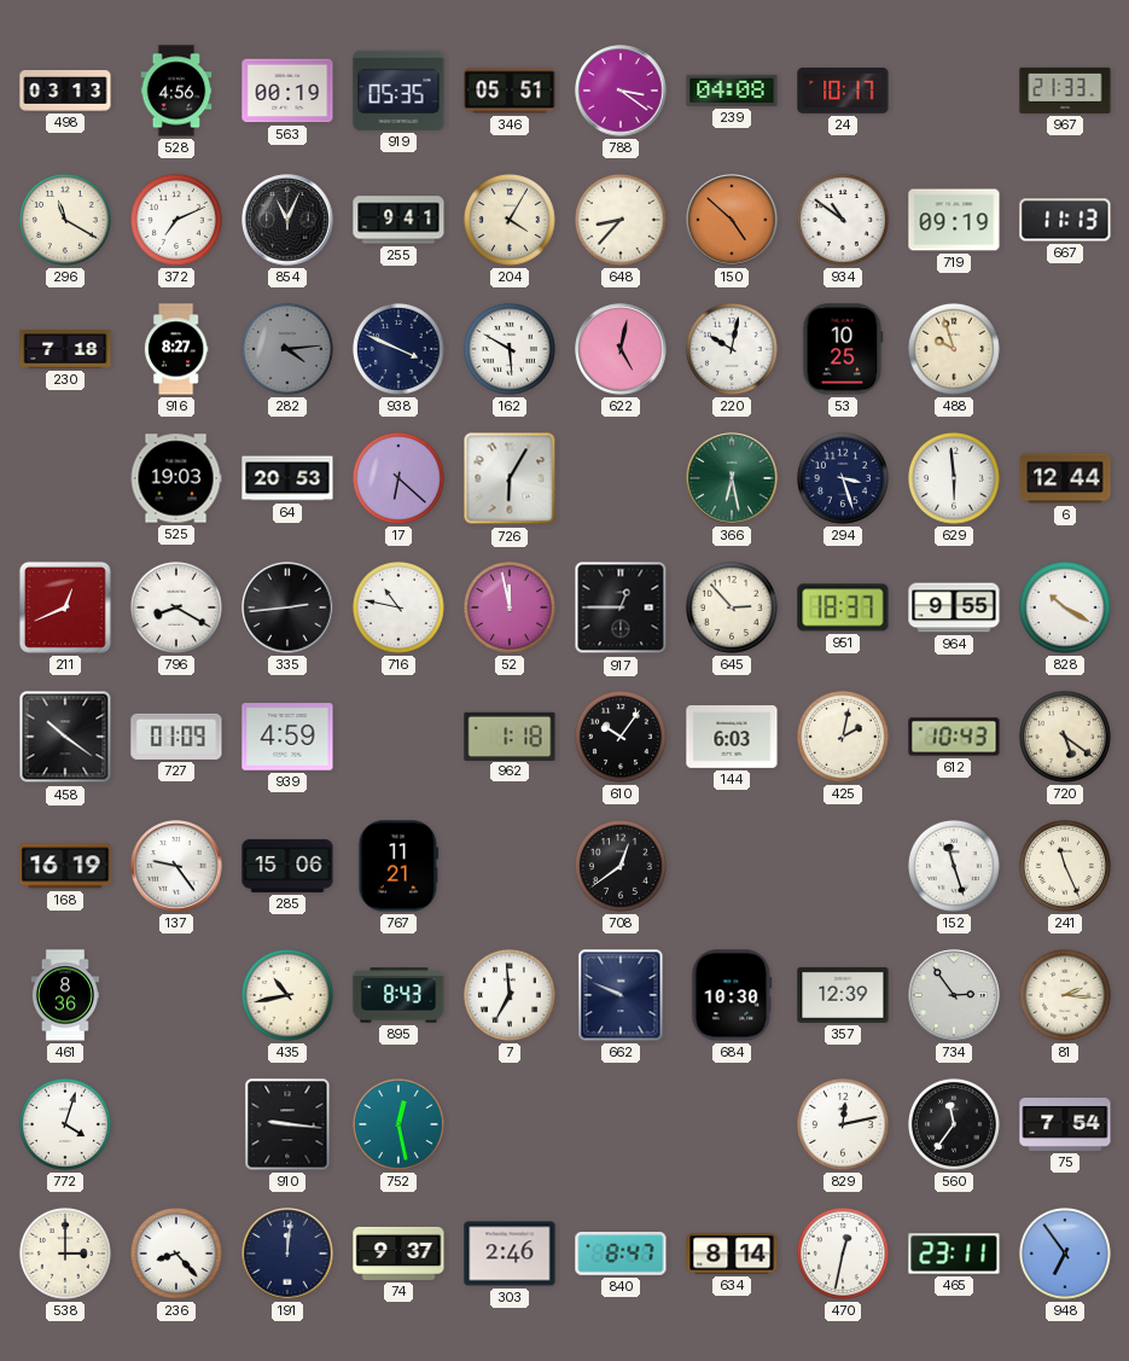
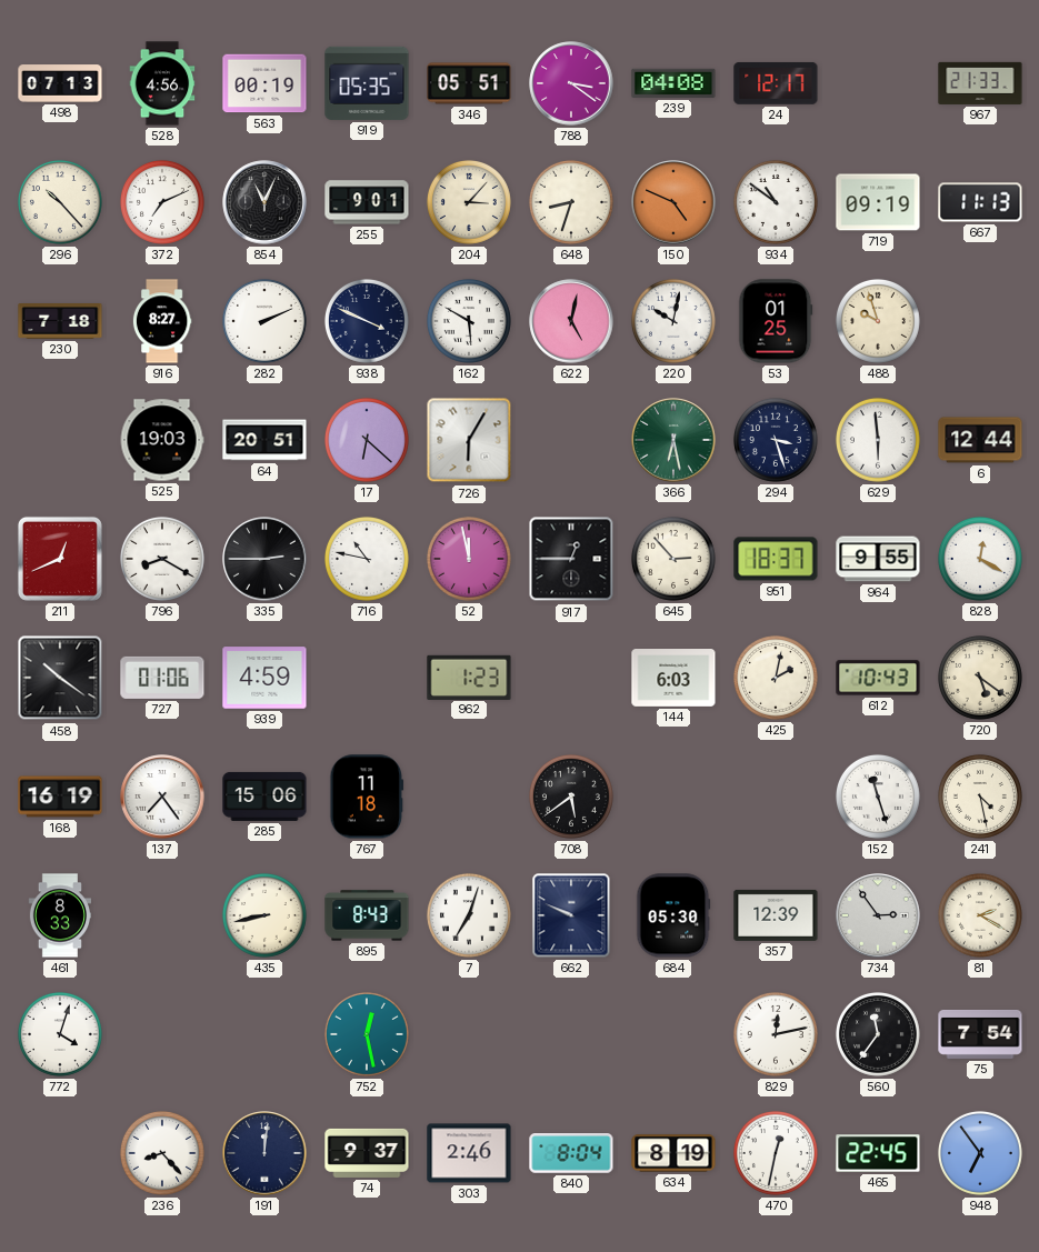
498: 03:13 -> 07:13
24: 10:17 -> 12:17
296: 11:20 -> 10:23
255: 9:41 -> 9:01
204: 4:05 -> 3:07
648: 8:37 -> 8:33
150: 4:52 -> 4:49
282: 4:14 -> 2:11
282 dial: grey -> white
53: 10:25 -> 01:25
64: 20:53 -> 20:51
335: 2:44 -> 2:45
828: 10:20 -> 12:20
727: 01:09 -> 01:06
962: 1:18 -> 1:23
610: 10:06 -> none
137: 9:24 -> 7:24
767: 11:21 -> 11:18
708: 12:39 -> 5:39
241: 11:26 -> 4:28
461: 8:36 -> 8:33
435: 10:43 -> 8:43
7: 6:59 -> 7:03
684: 10:30 -> 05:30
81: 2:16 -> 2:20
910: 9:16 -> none
538: 3:00 -> none
840: 8:47 -> 8:04
634: 8:14 -> 8:19
465: 23:11 -> 22:45
